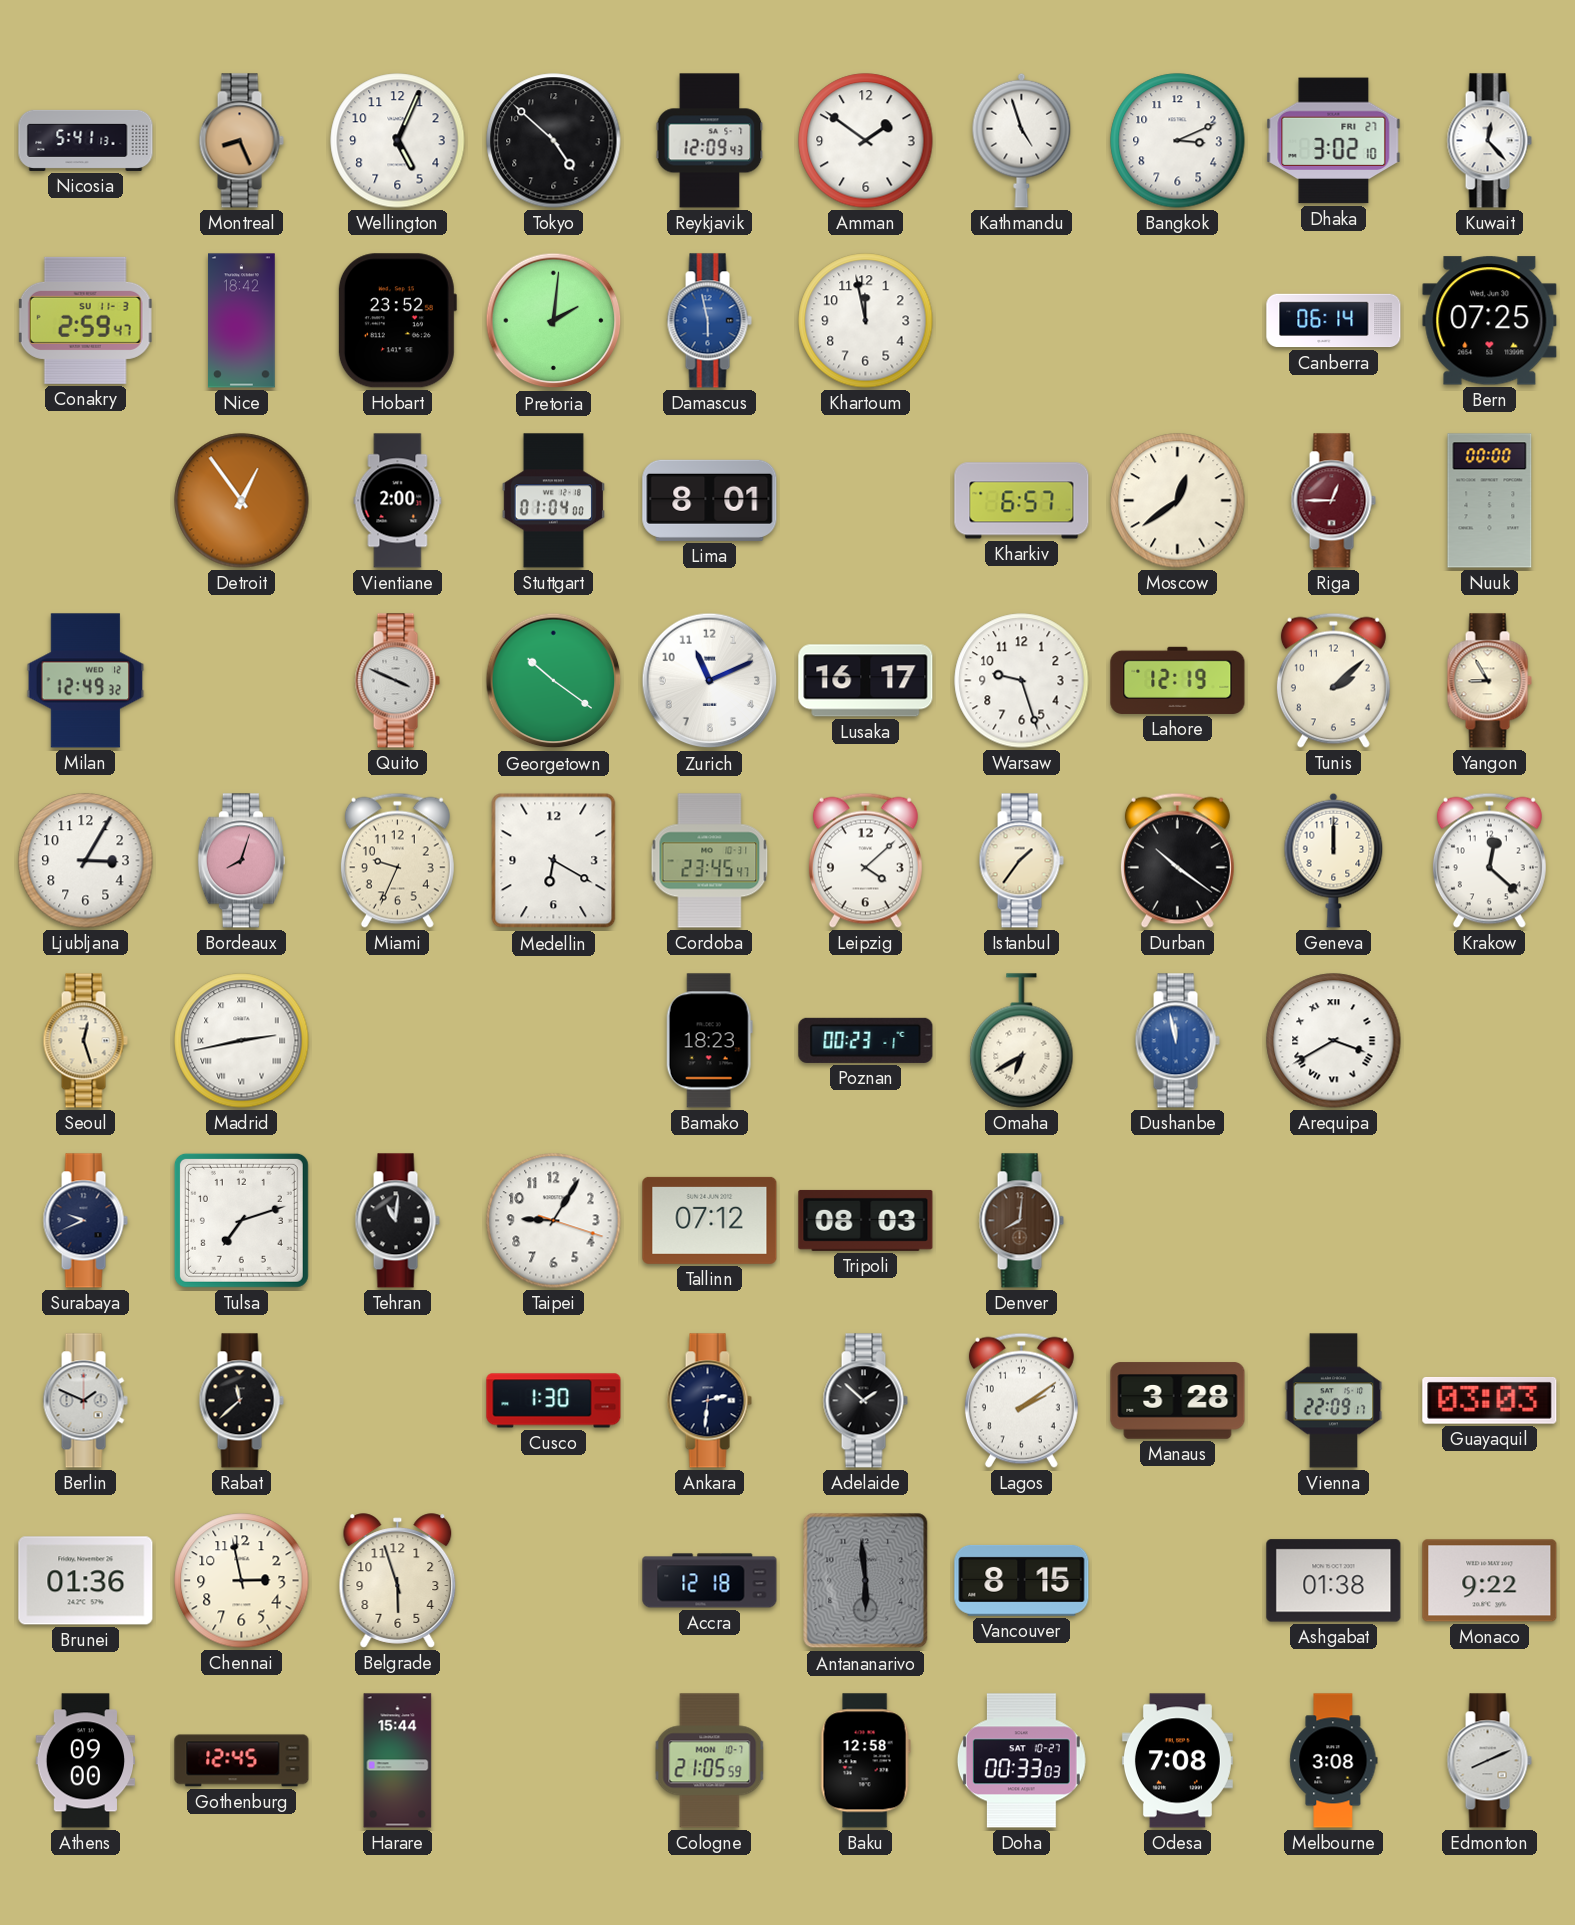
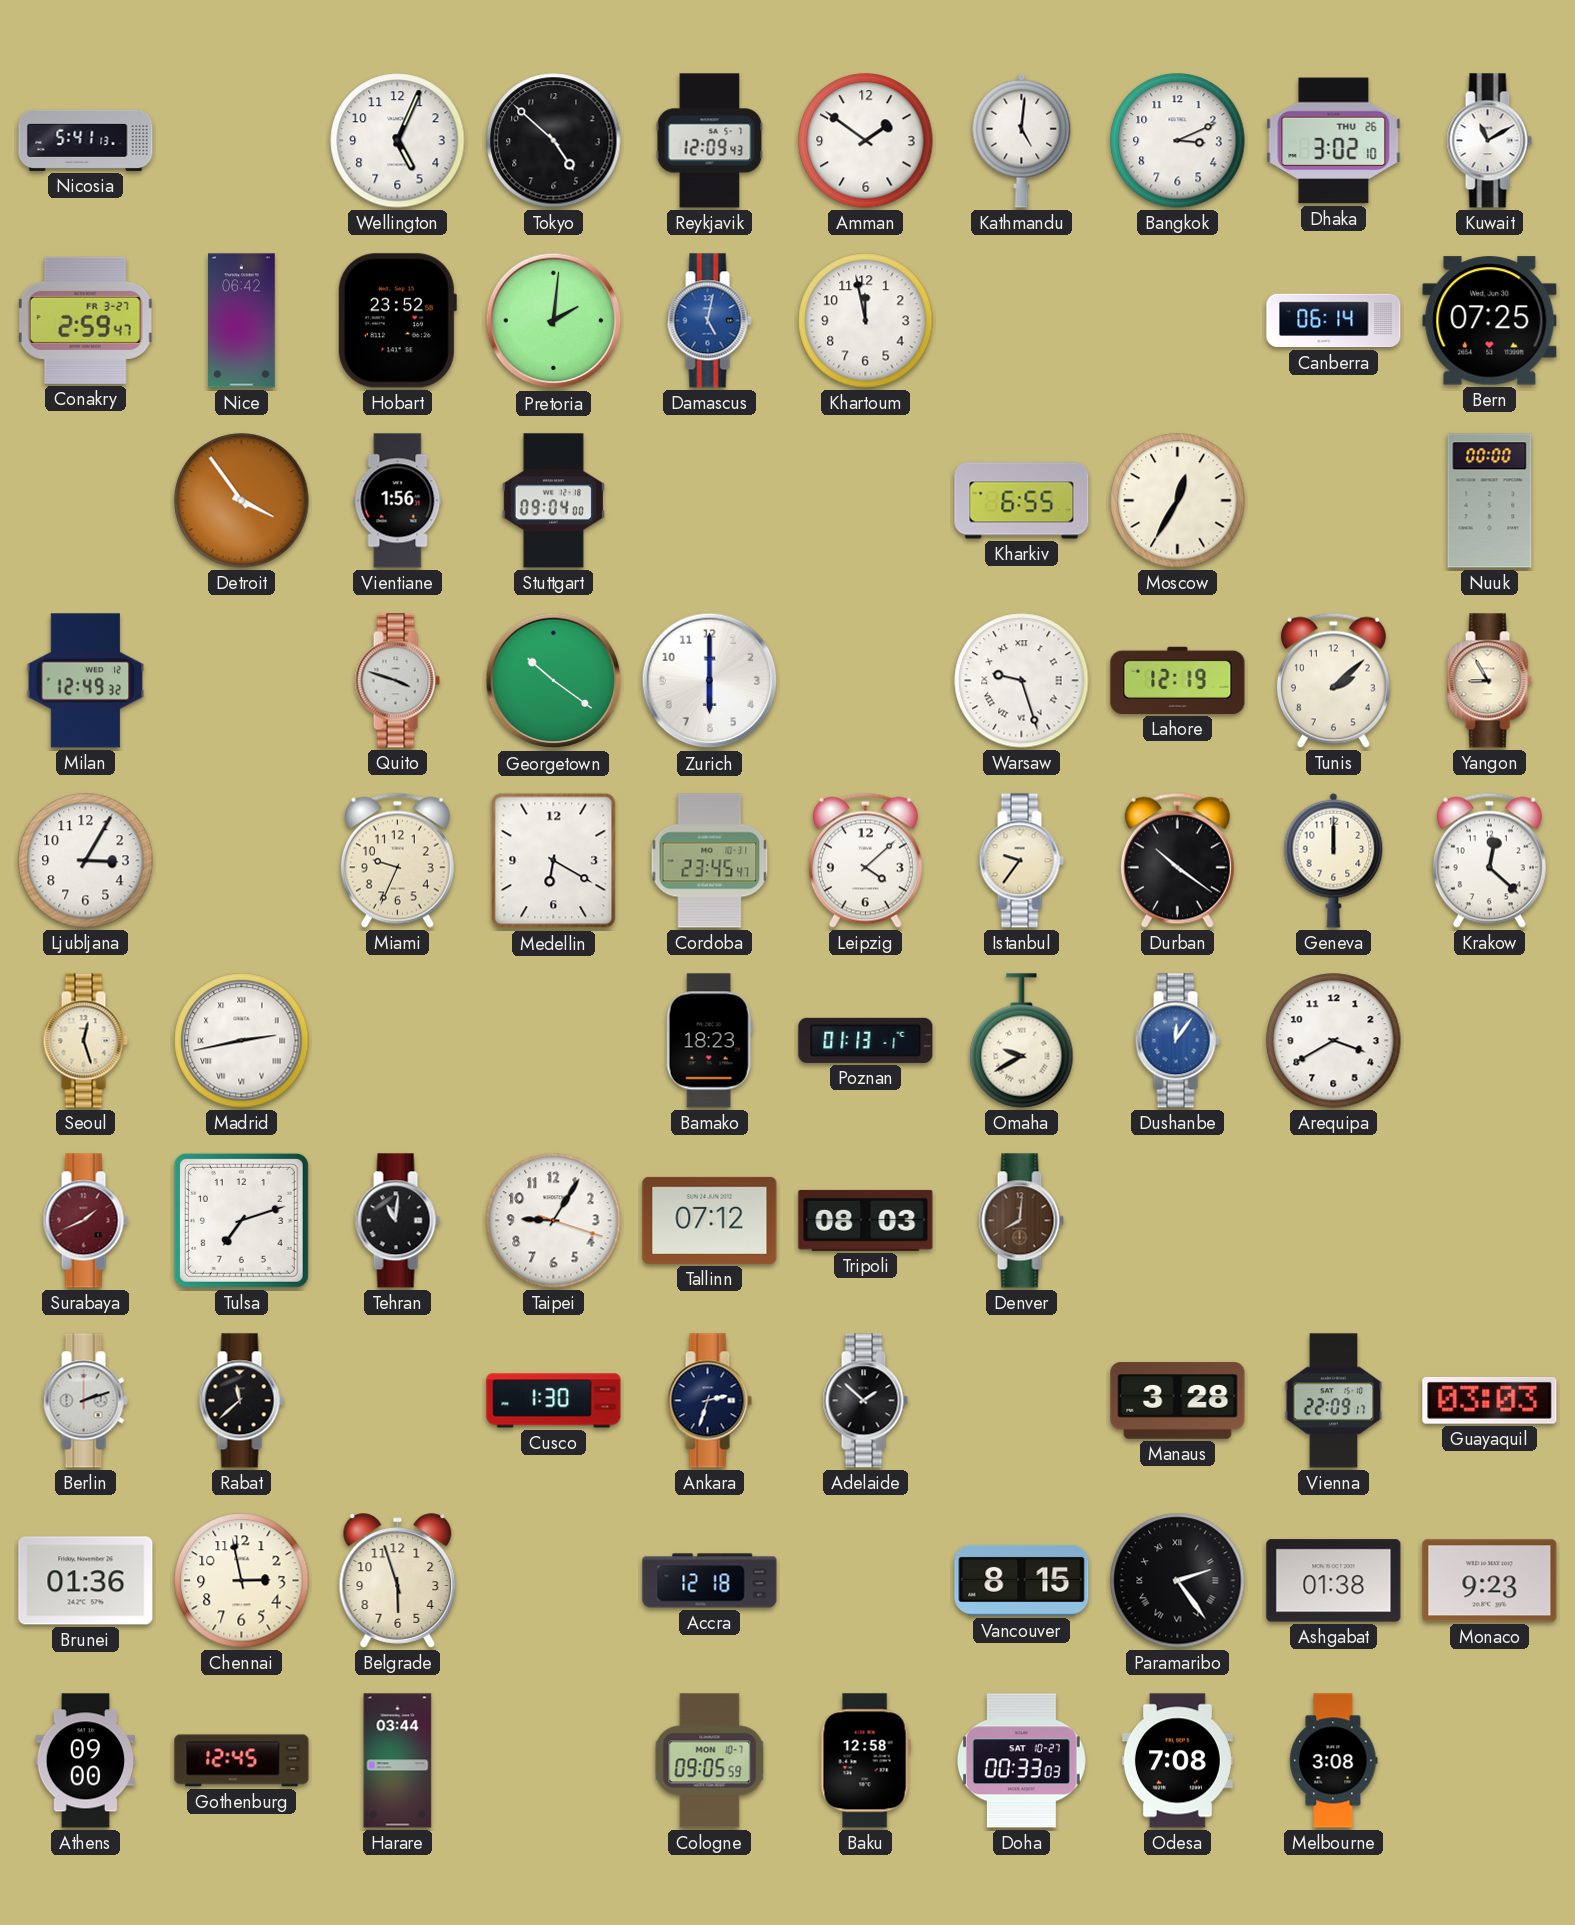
Montreal: 8:26 -> none
Kathmandu: 4:57 -> 5:01
Dhaka date: FRI 27 -> THU 26
Kuwait: 12:23 -> 11:10
Conakry date: SU 11-3 -> FR 3-27
Nice: 18:42 -> 06:42
Damascus: 5:58 -> 5:02
Detroit: 12:54 -> 3:54
Vientiane: 2:00 -> 1:56
Stuttgart: 01:04 -> 09:04
Lima: 8:01 -> none
Kharkiv: 6:57 -> 6:55
Moscow: 12:39 -> 12:35
Riga: 12:45 -> none
Quito: 3:49 -> 3:48
Zurich: 11:11 -> 6:00
Lusaka: 16:17 -> none
Warsaw numerals: Arabic -> Roman
Bordeaux: 8:03 -> none
Istanbul: 1:36 -> 9:36
Poznan: 00:23 -> 01:13
Omaha: 6:40 -> 9:40
Dushanbe: 11:58 -> 12:06
Arequipa numerals: Roman -> Arabic
Surabaya: 9:41 -> 1:41
Surabaya dial: navy -> burgundy
Berlin: 1:49 -> 2:12
Ankara: 2:31 -> 2:33
Lagos: 2:09 -> none
Antananarivo: 5:59 -> none
Paramaribo: none -> 2:24
Monaco: 9:22 -> 9:23
Harare: 15:44 -> 03:44
Cologne: 21:05 -> 09:05
Edmonton: 8:11 -> none
